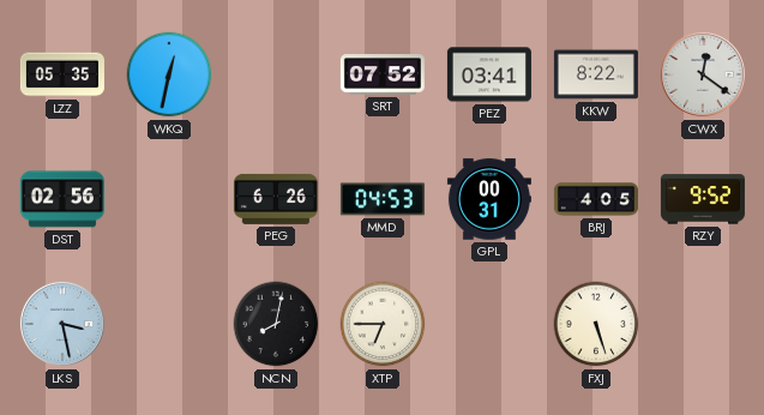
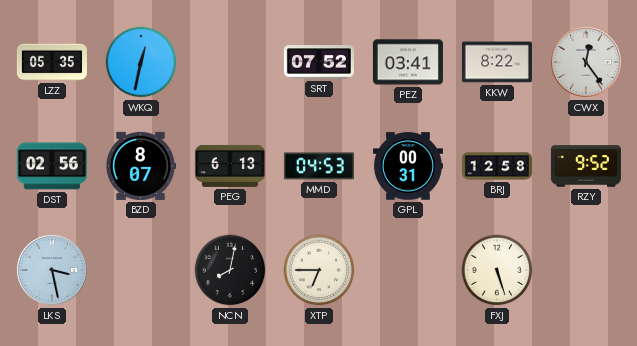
CWX: 12:21 -> 12:24
BZD: none -> 8:07
PEG: 6:26 -> 6:13
BRJ: 4:05 -> 12:58
